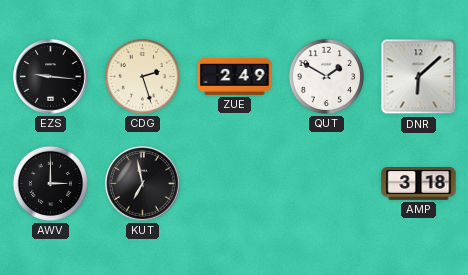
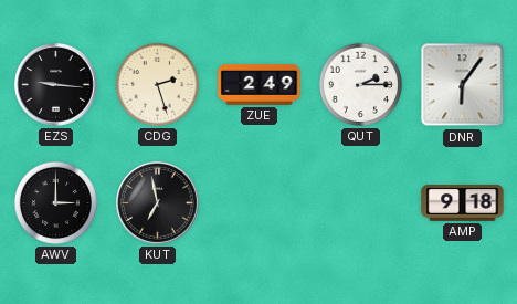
QUT: 1:50 -> 2:15
DNR: 6:08 -> 6:06
AMP: 3:18 -> 9:18
